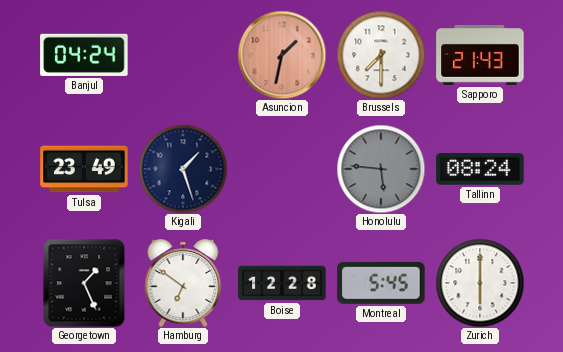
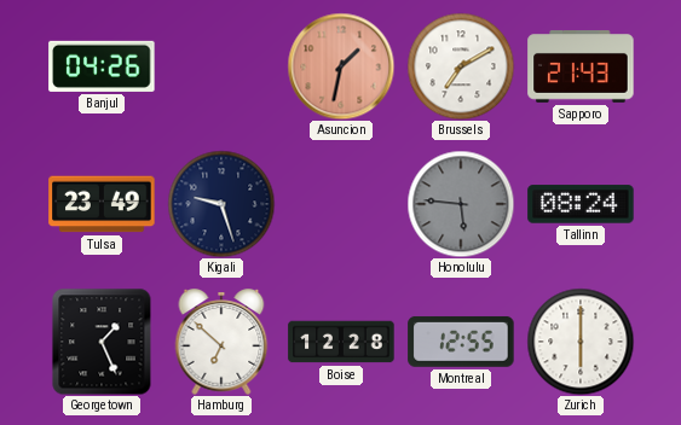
Banjul: 04:24 -> 04:26
Brussels: 7:30 -> 7:10
Kigali: 1:27 -> 9:27
Hamburg: 6:51 -> 6:52
Montreal: 5:45 -> 12:55
